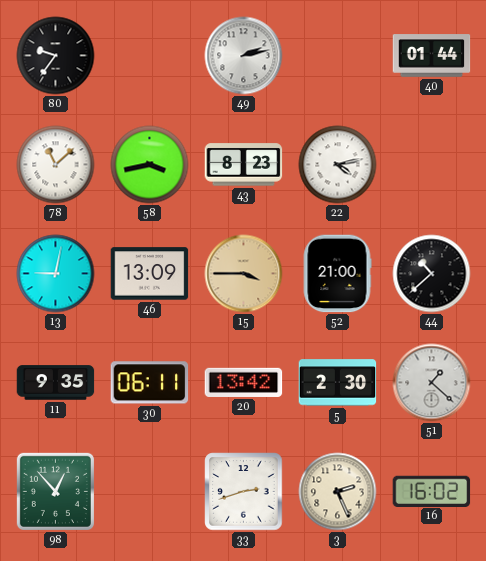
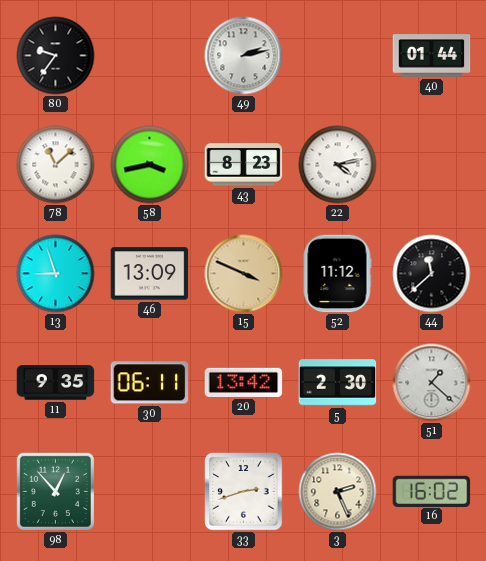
13: 9:02 -> 8:57
15: 3:45 -> 3:49
52: 21:00 -> 11:12
44: 10:38 -> 11:38
